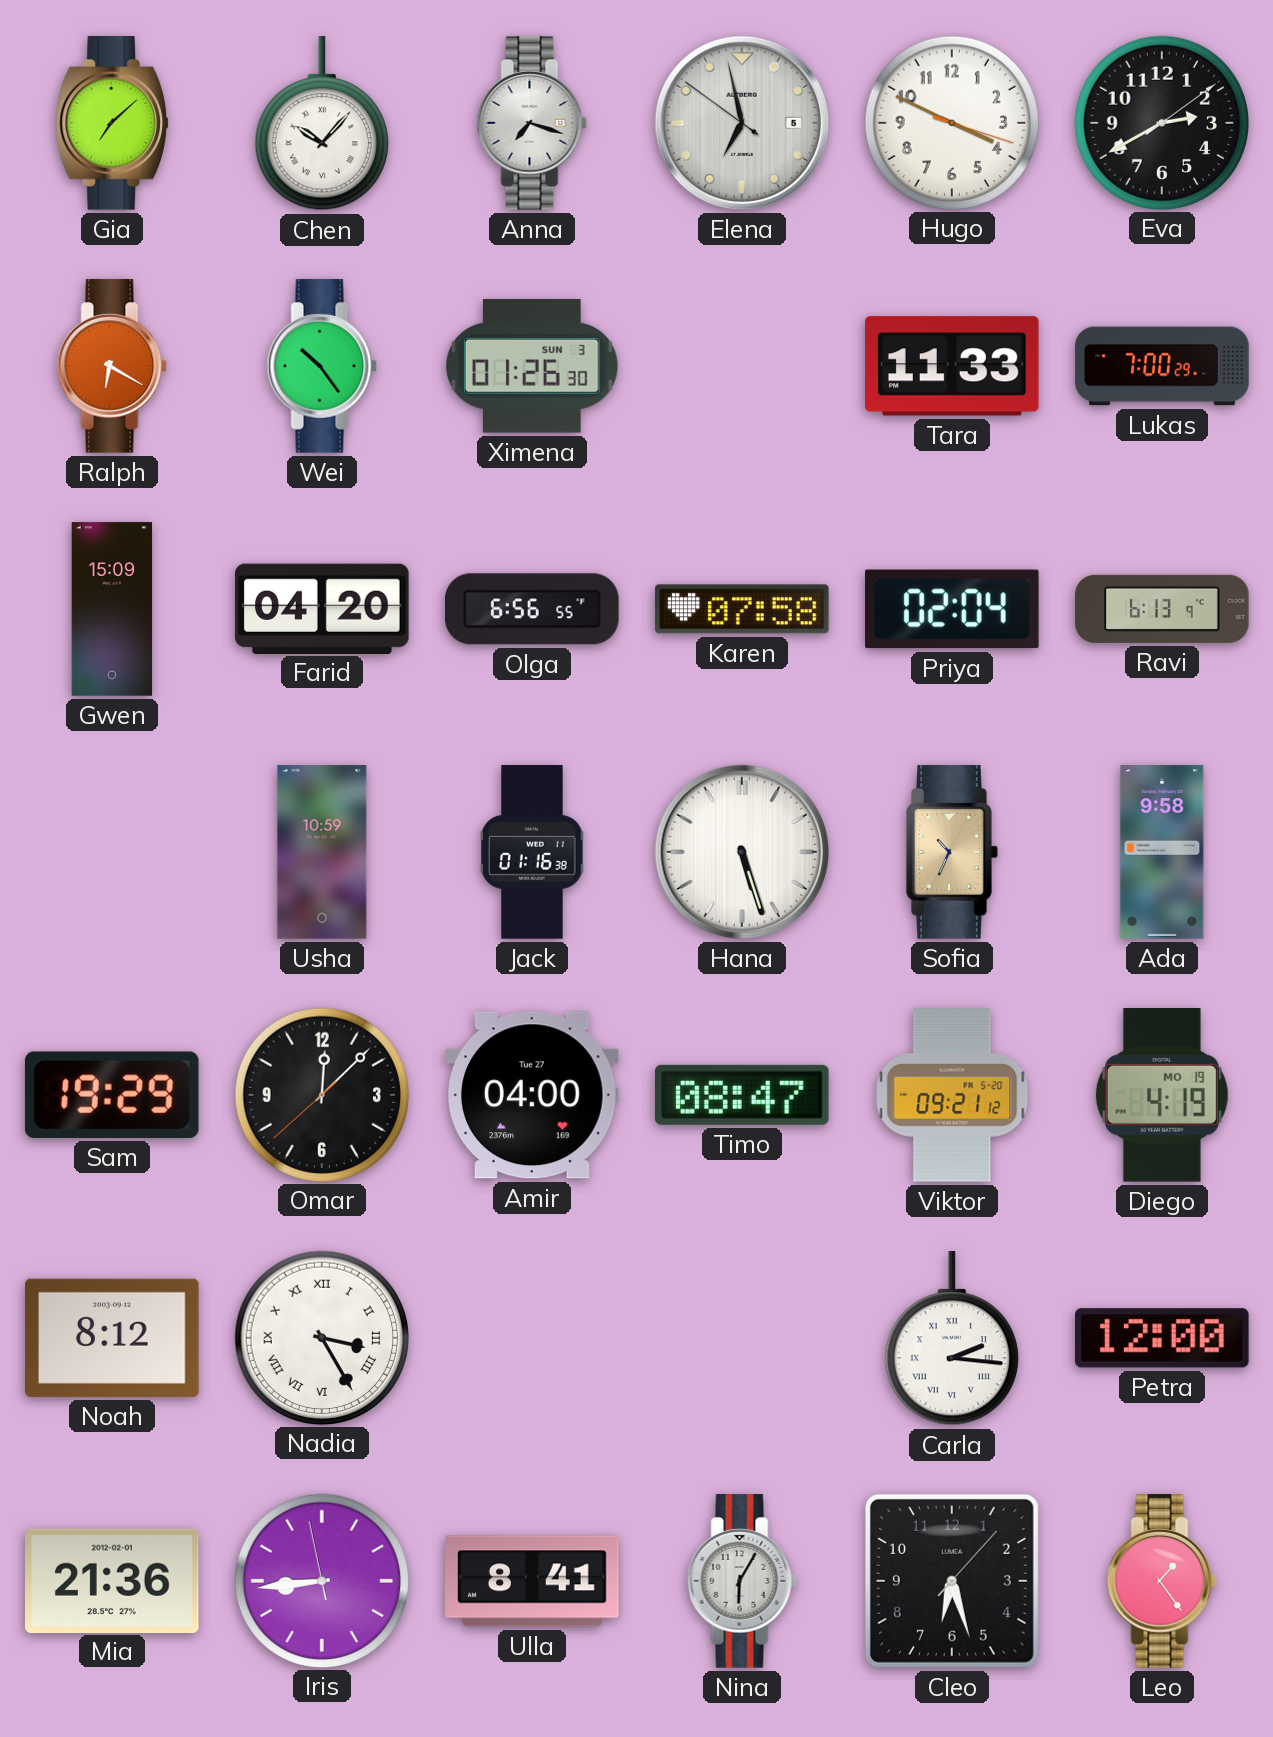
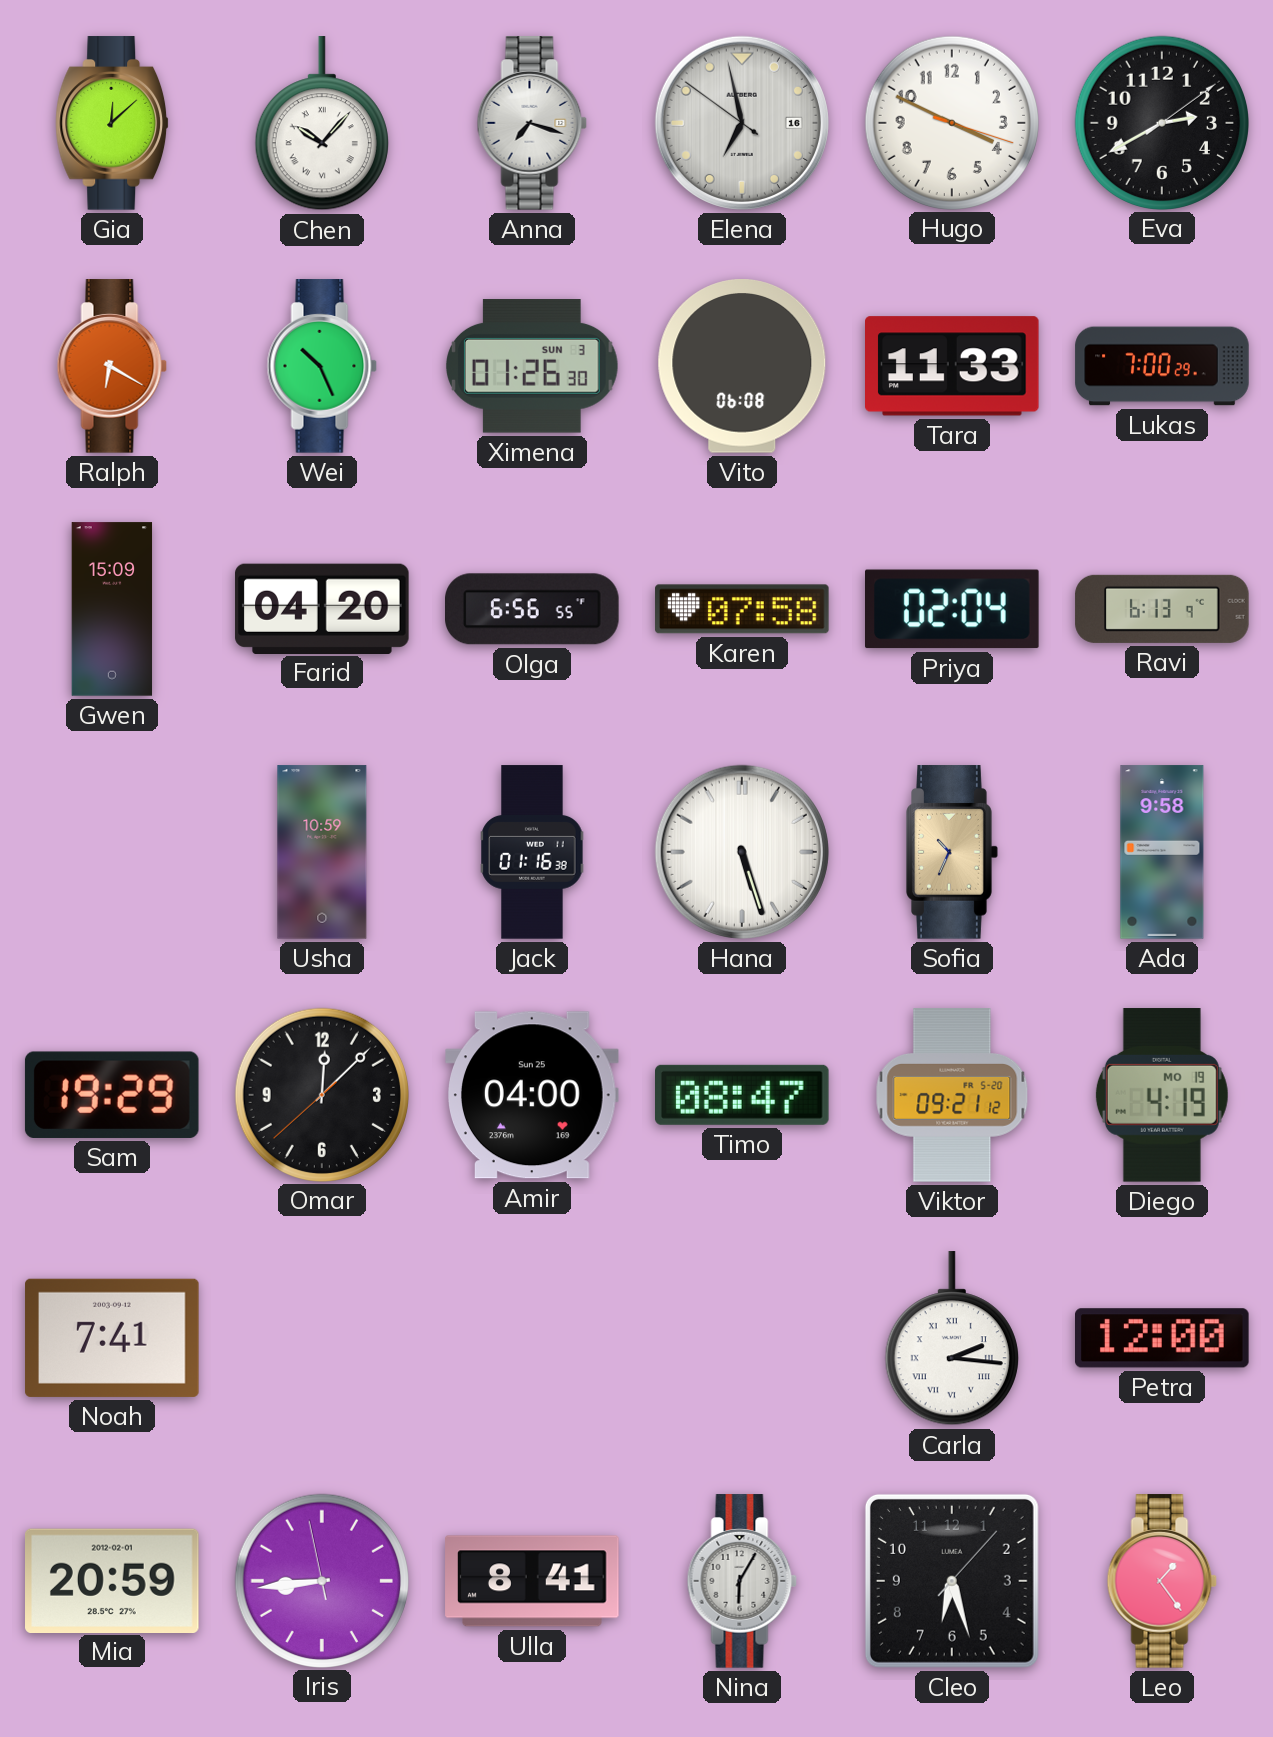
Gia: 7:08 -> 12:08
Elena date: 5 -> 16
Wei: 10:24 -> 10:26
Vito: none -> 06:08
Amir date: Tue 27 -> Sun 25
Noah: 8:12 -> 7:41
Nadia: 3:25 -> none
Mia: 21:36 -> 20:59
